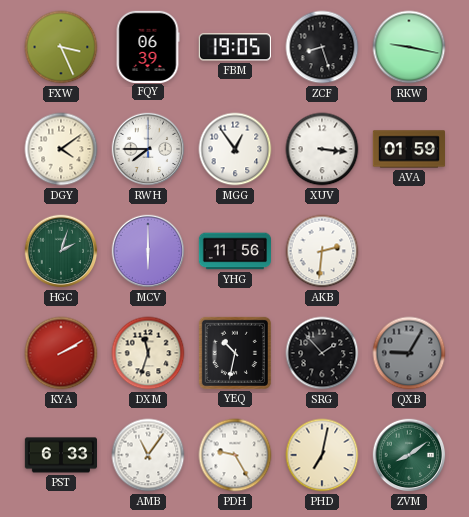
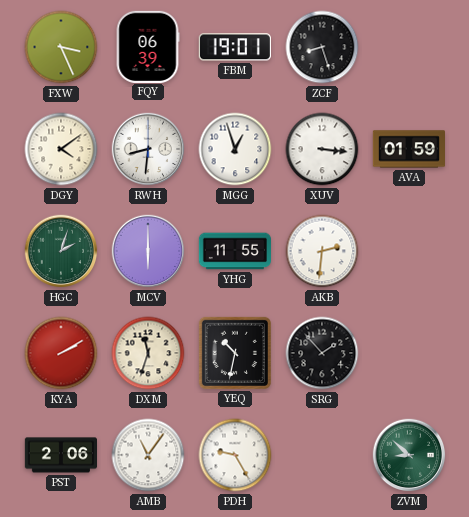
FBM: 19:05 -> 19:01
RKW: 9:17 -> none
RWH: 7:45 -> 8:31
MGG: 12:54 -> 12:57
YHG: 11:56 -> 11:55
QXB: 9:05 -> none
PST: 6:33 -> 2:06
PHD: 7:02 -> none
ZVM: 8:09 -> 8:52
